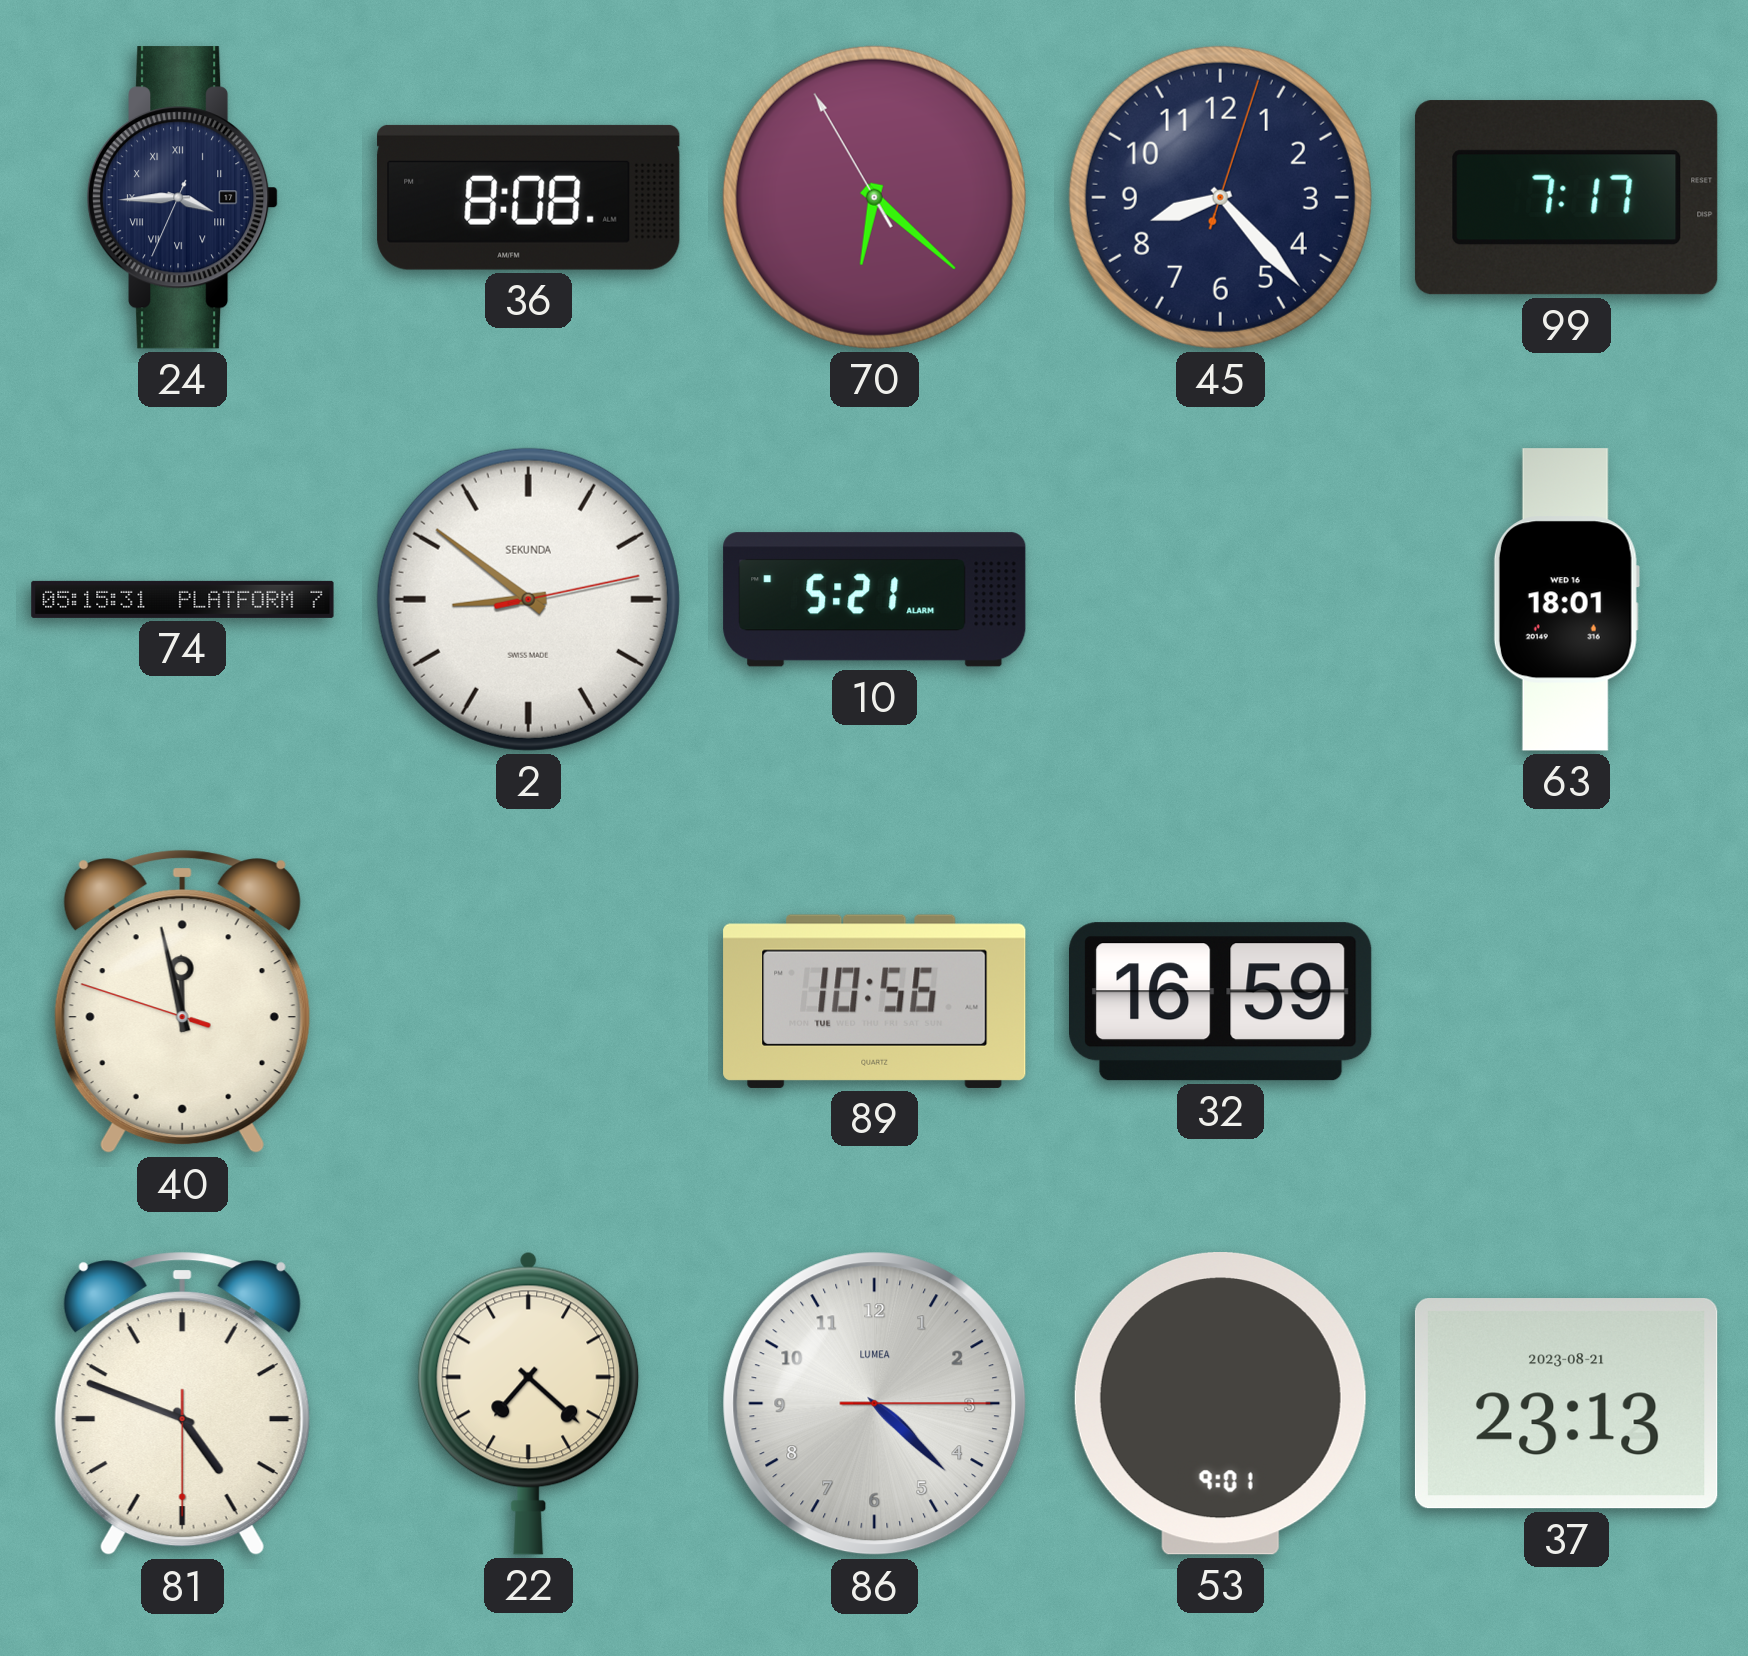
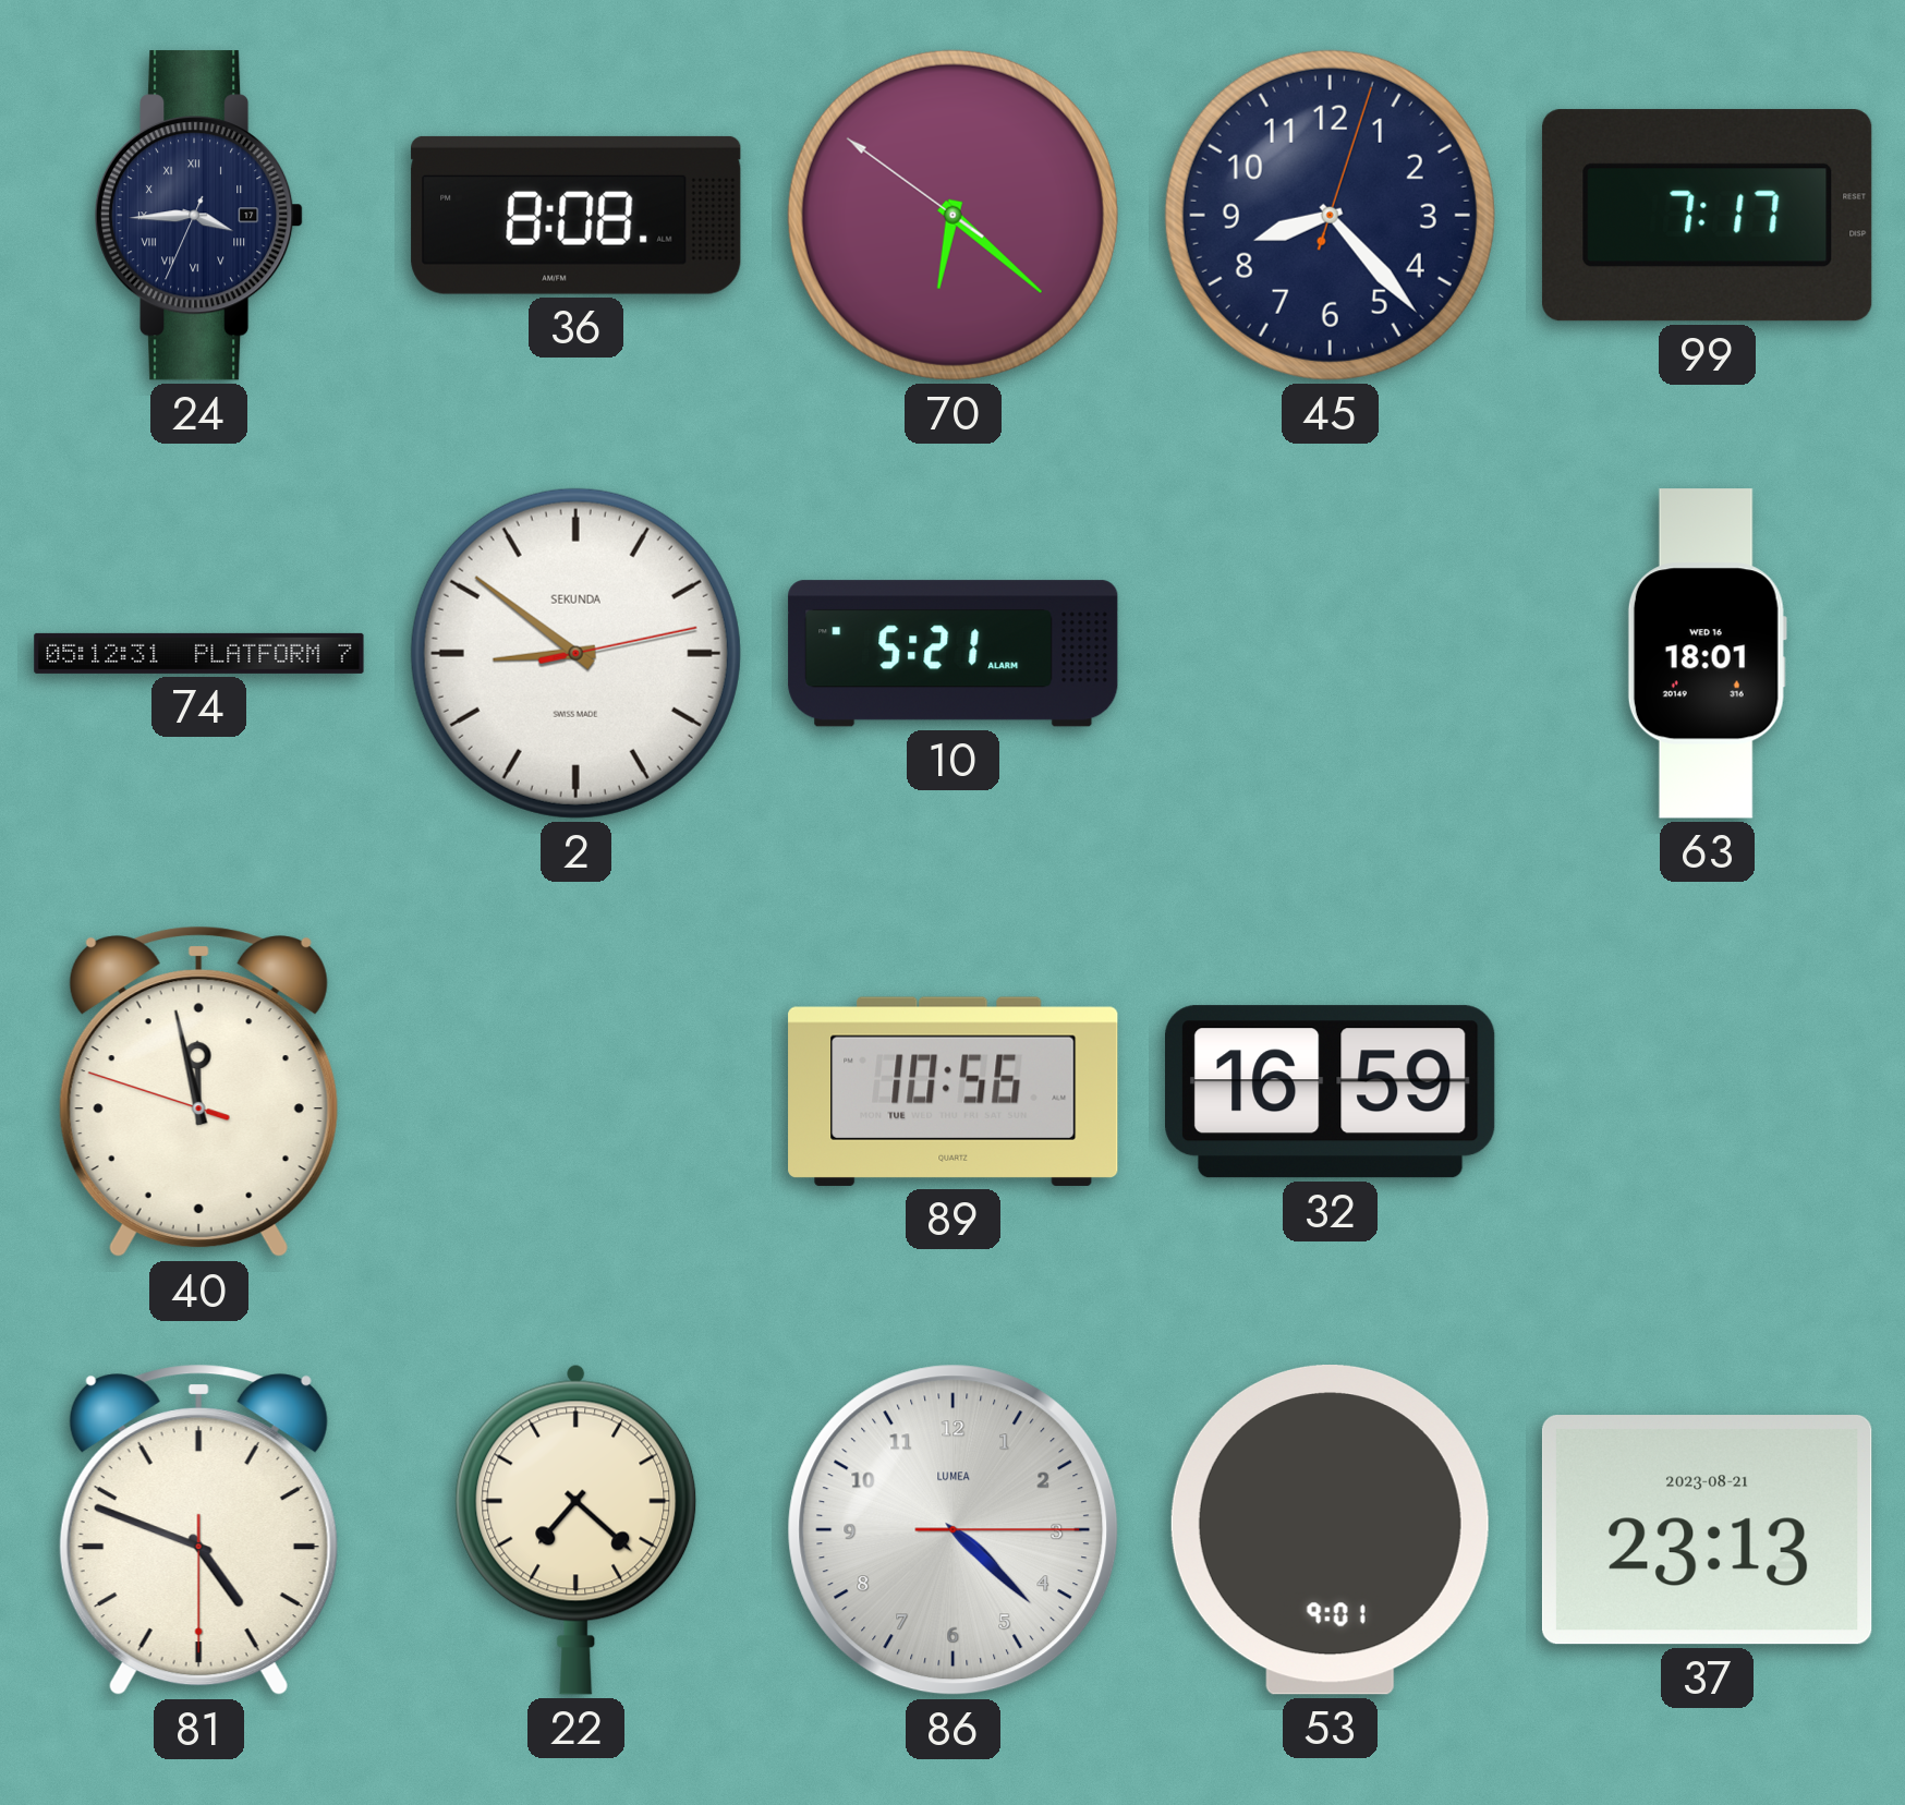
70: 6:21:55 -> 6:21:51
74: 05:15 -> 05:12
